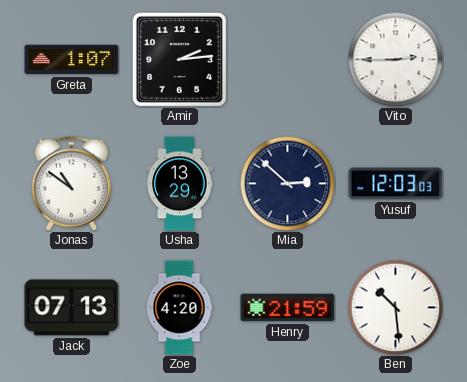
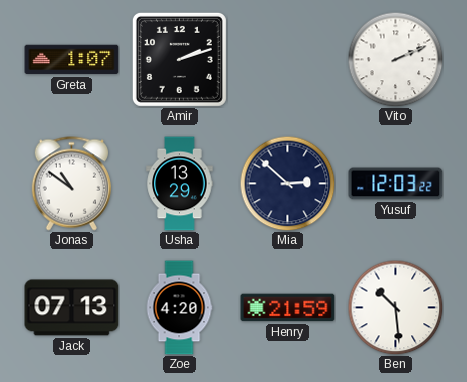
Amir: 2:14 -> 2:12
Vito: 2:45 -> 2:11
Yusuf: 12:03:03 -> 12:03:22
